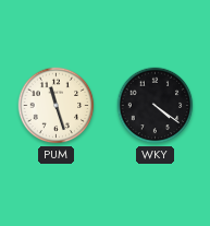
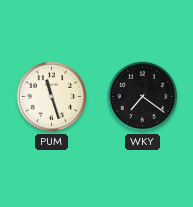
WKY: 4:21 -> 7:21
